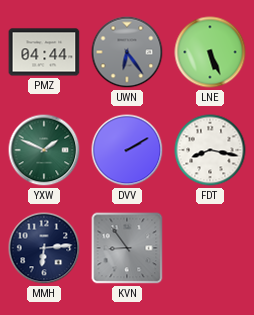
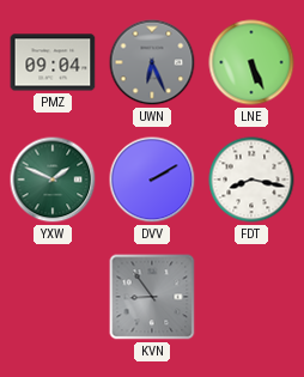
PMZ: 04:44 -> 09:04
UWN: 6:24 -> 6:26
MMH: 6:14 -> none
